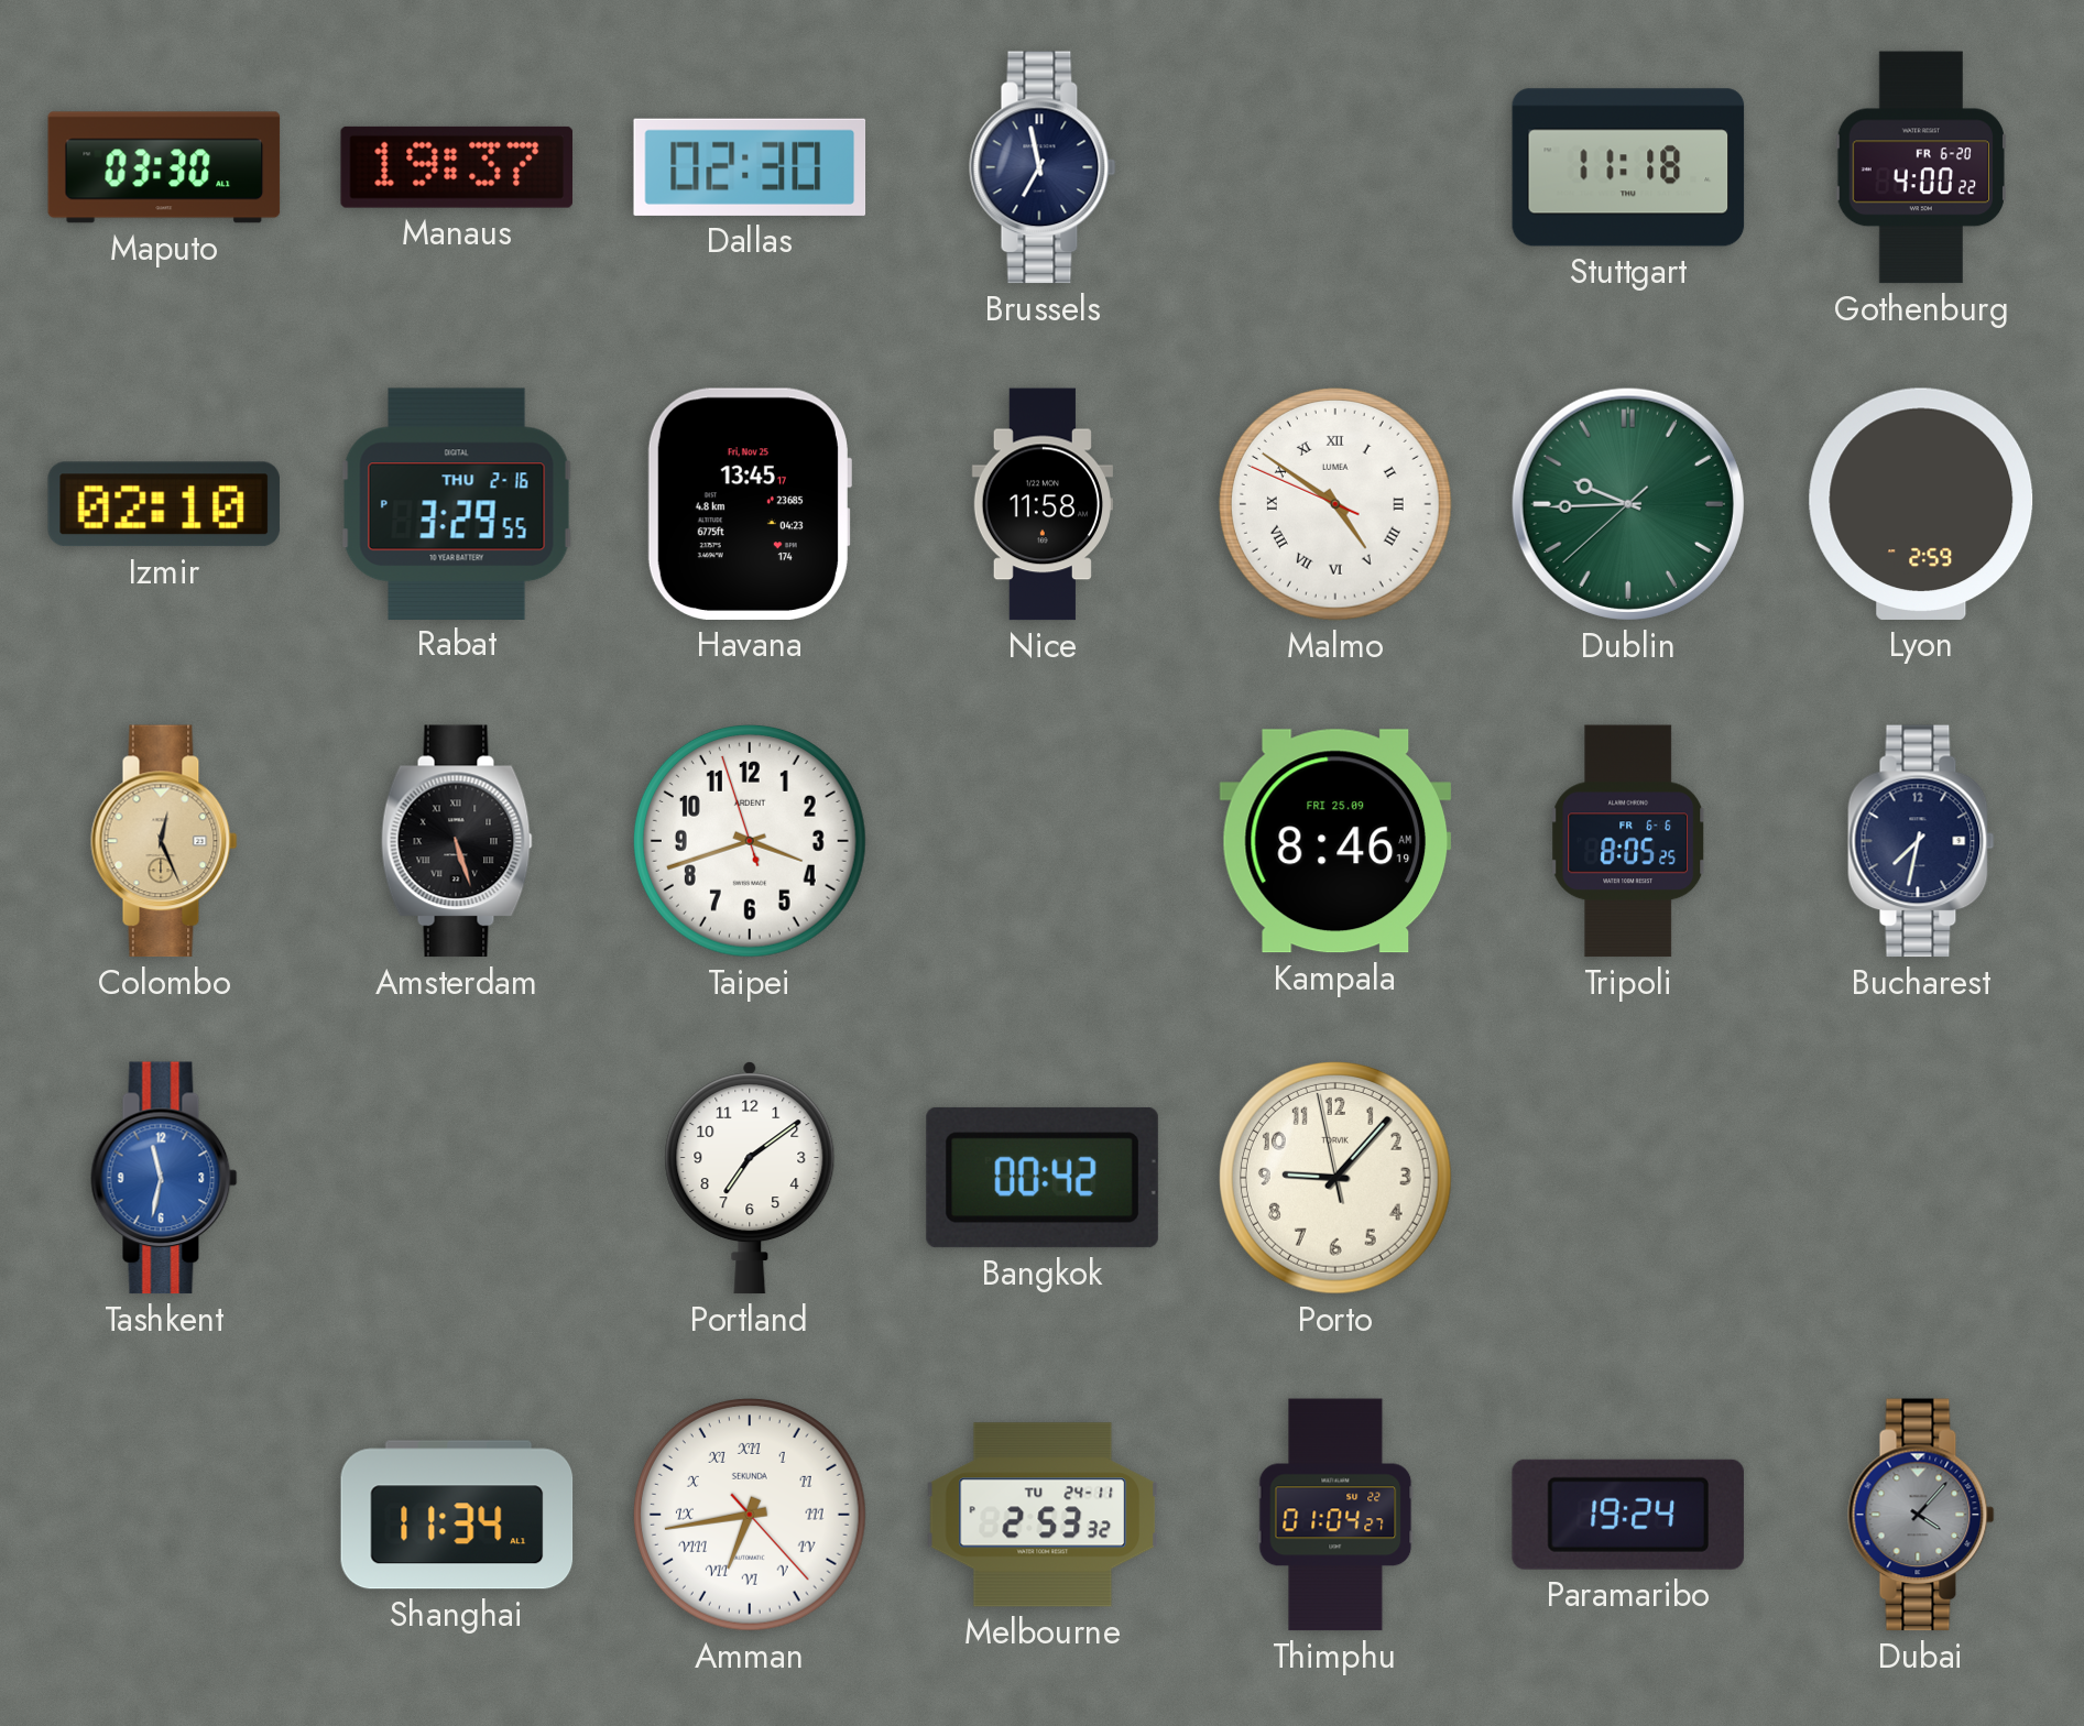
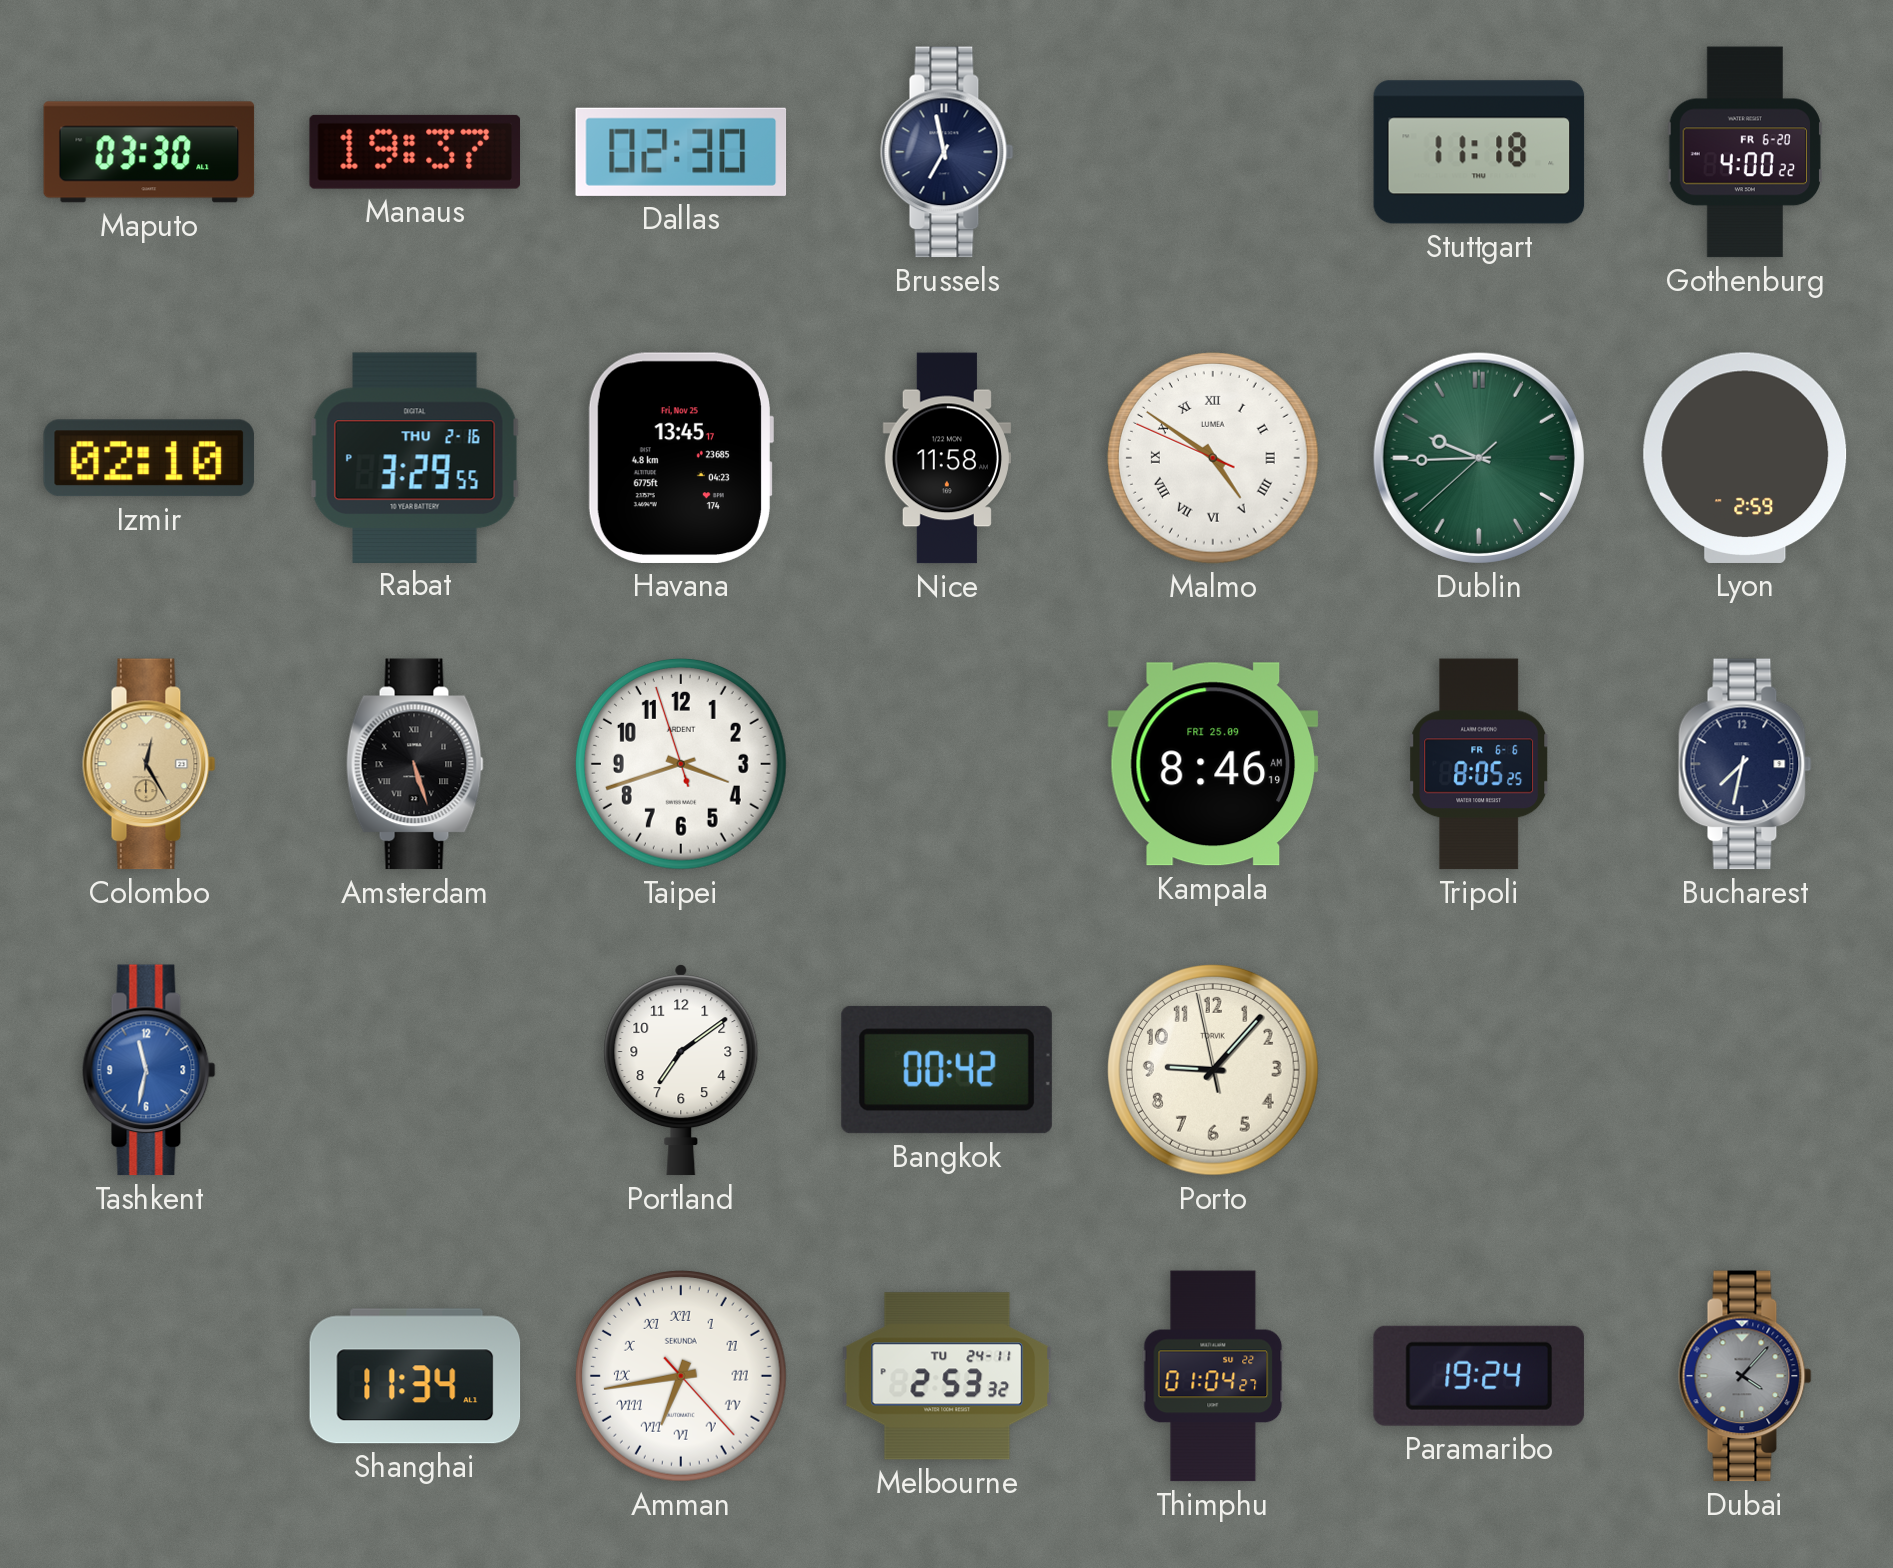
Colombo: 12:26 -> 12:25
